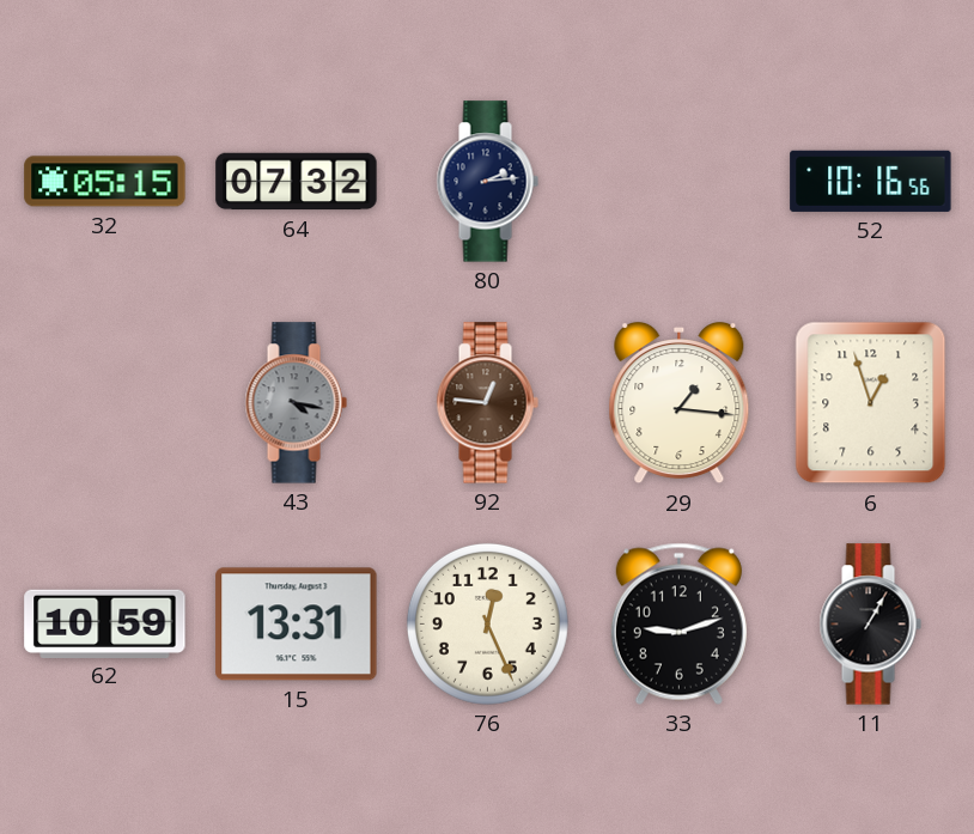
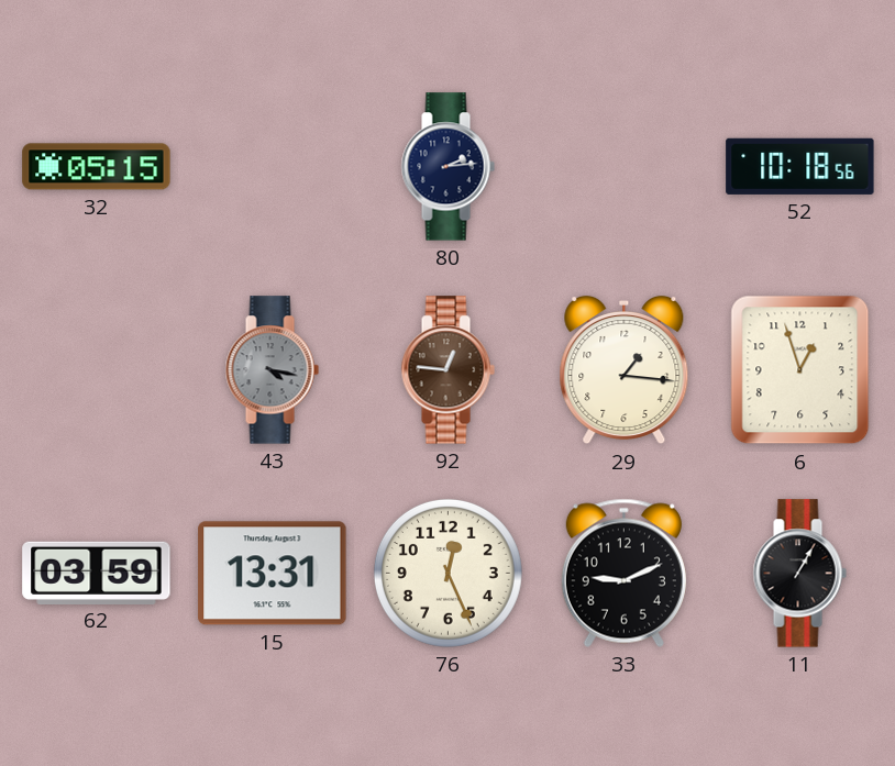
64: 07:32 -> none
52: 10:16 -> 10:18
62: 10:59 -> 03:59
33: 9:12 -> 9:11
